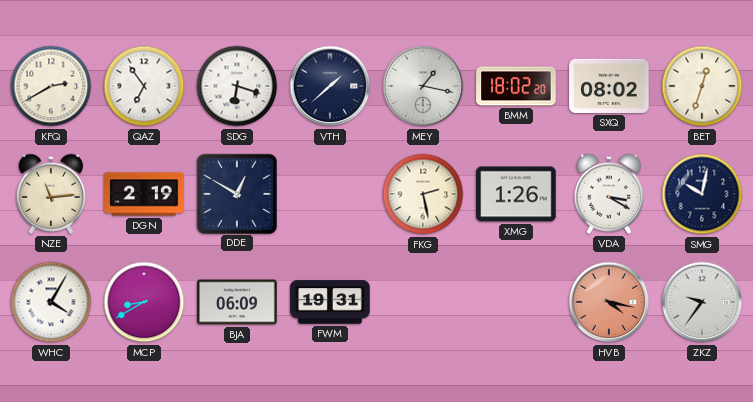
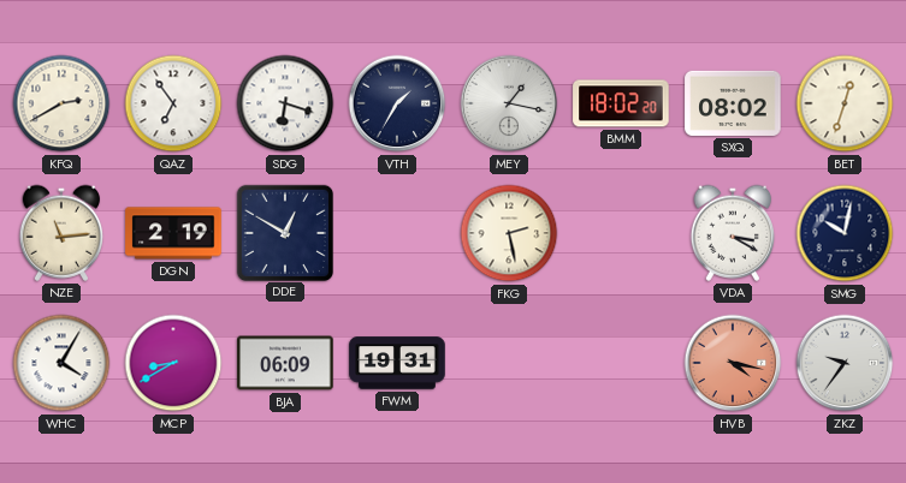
VTH: 1:38 -> 1:35
XMG: 1:26 -> none
